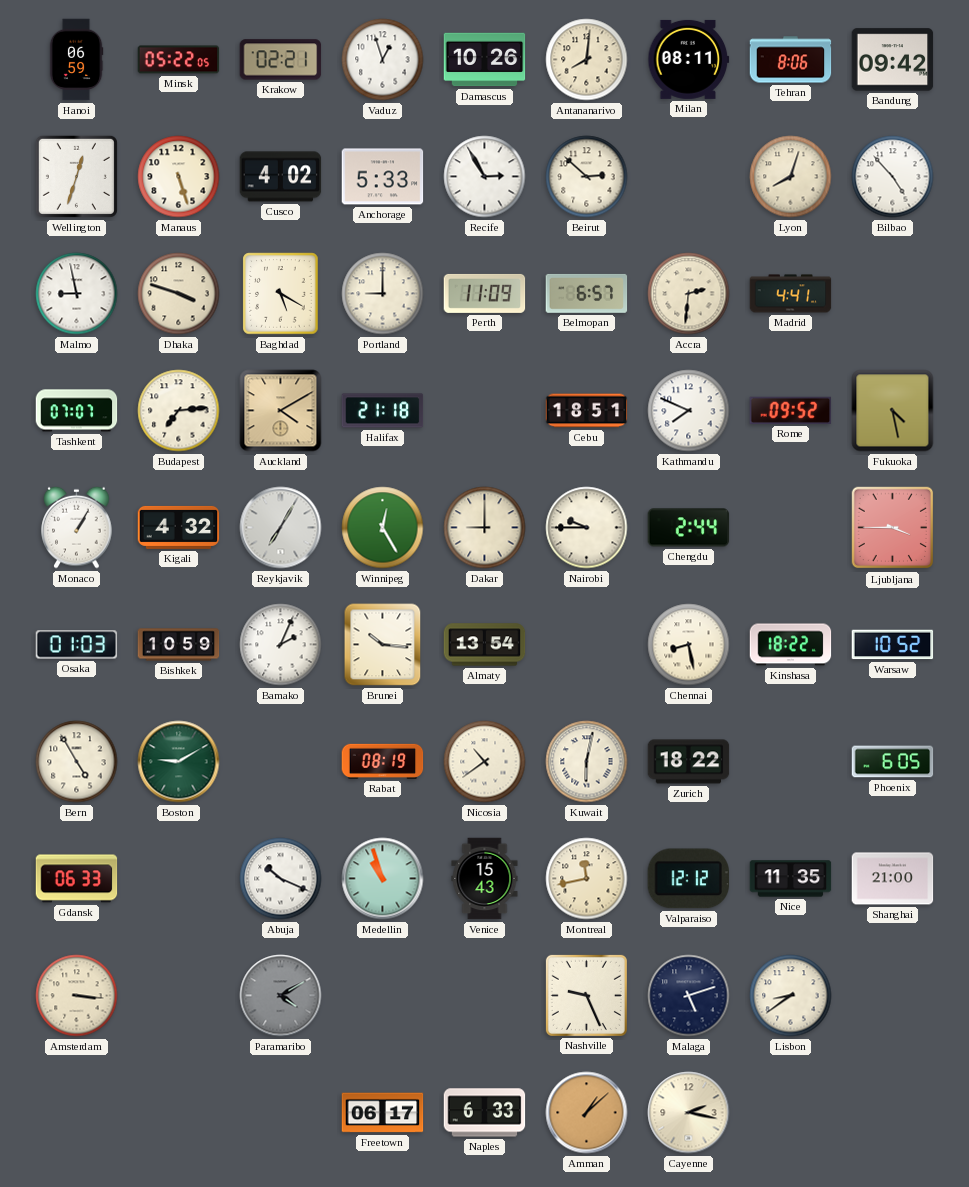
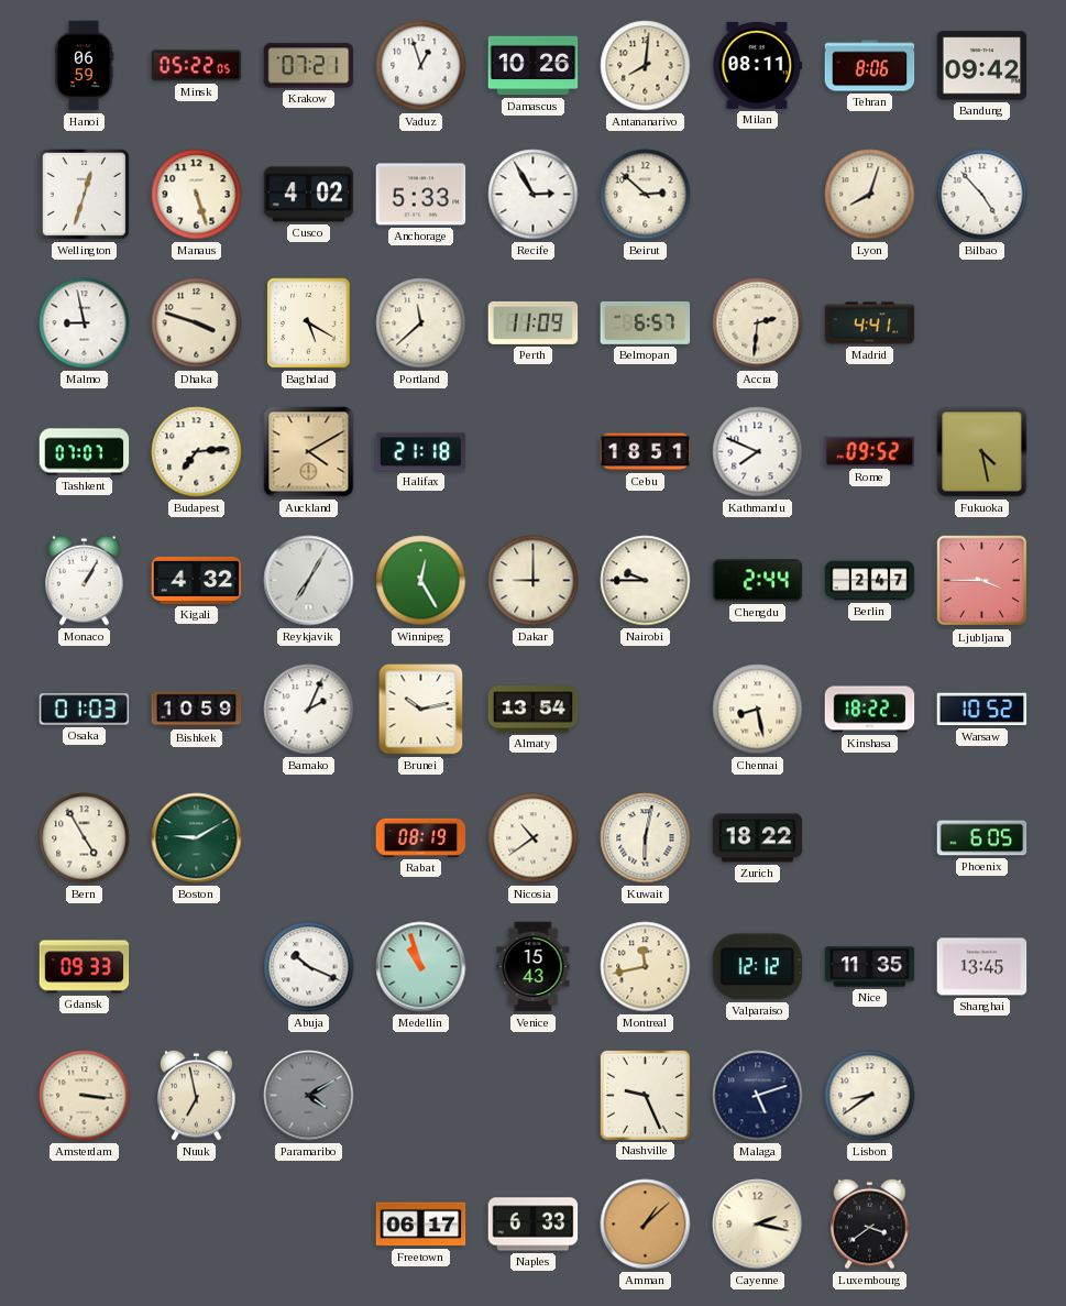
Krakow: 02:21 -> 07:21
Portland: 9:00 -> 11:38
Berlin: none -> 2:47
Brunei: 10:16 -> 10:13
Gdansk: 06:33 -> 09:33
Shanghai: 21:00 -> 13:45
Nuuk: none -> 6:58
Luxembourg: none -> 3:39
